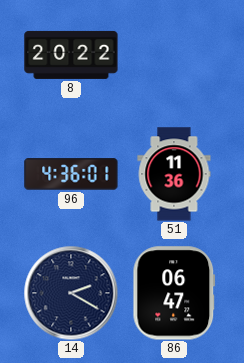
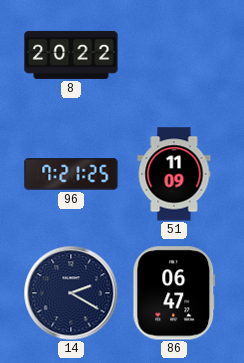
96: 4:36 -> 7:21
51: 11:36 -> 11:09
